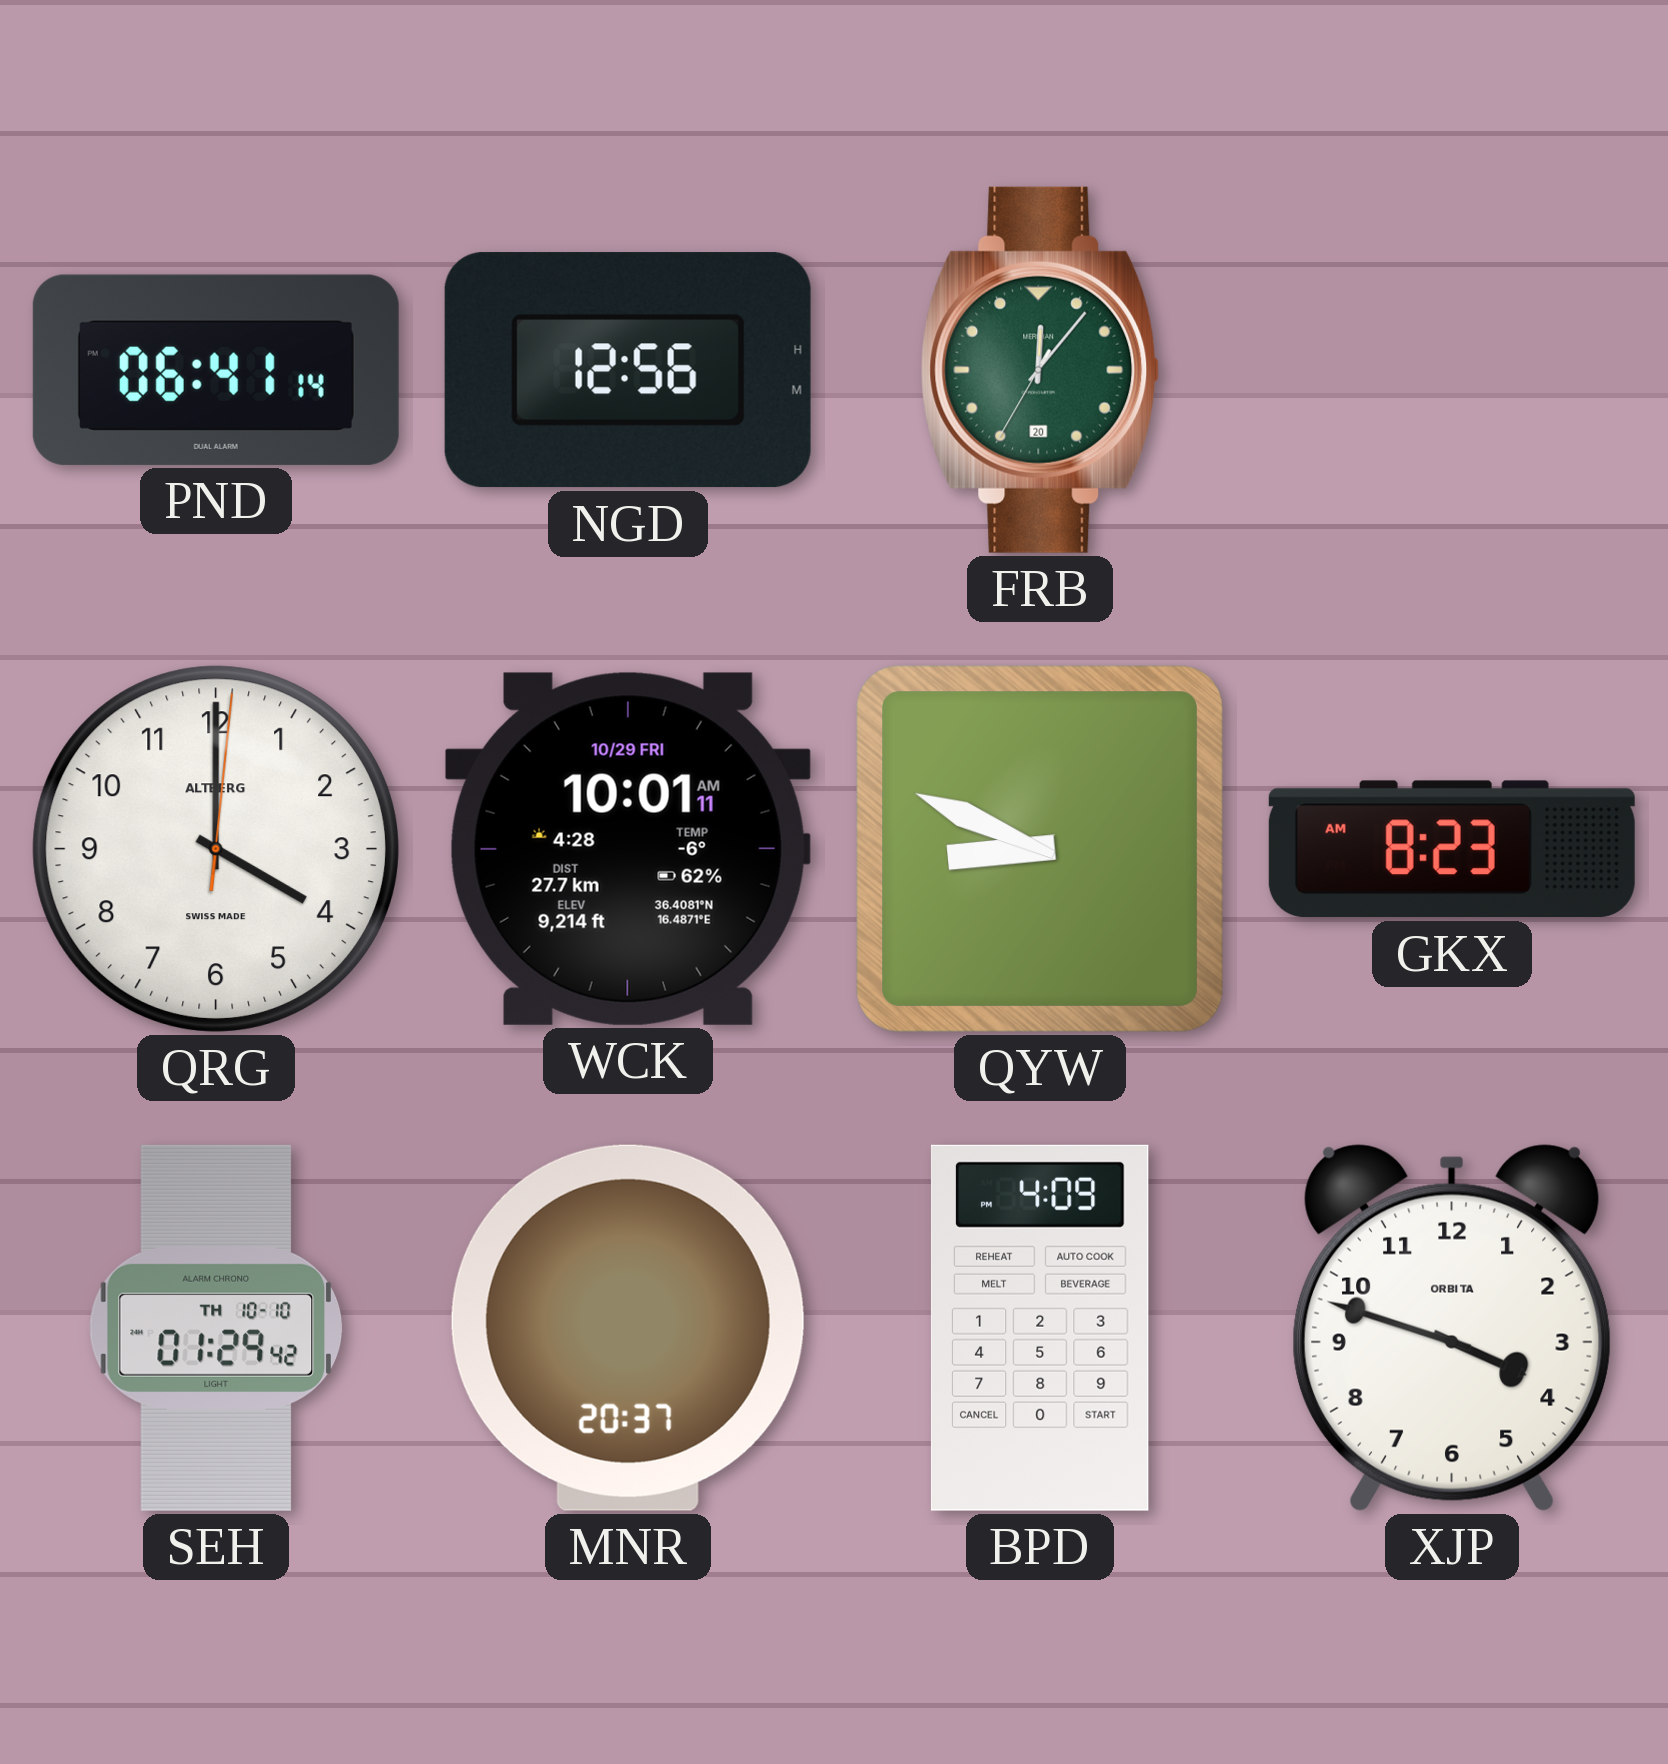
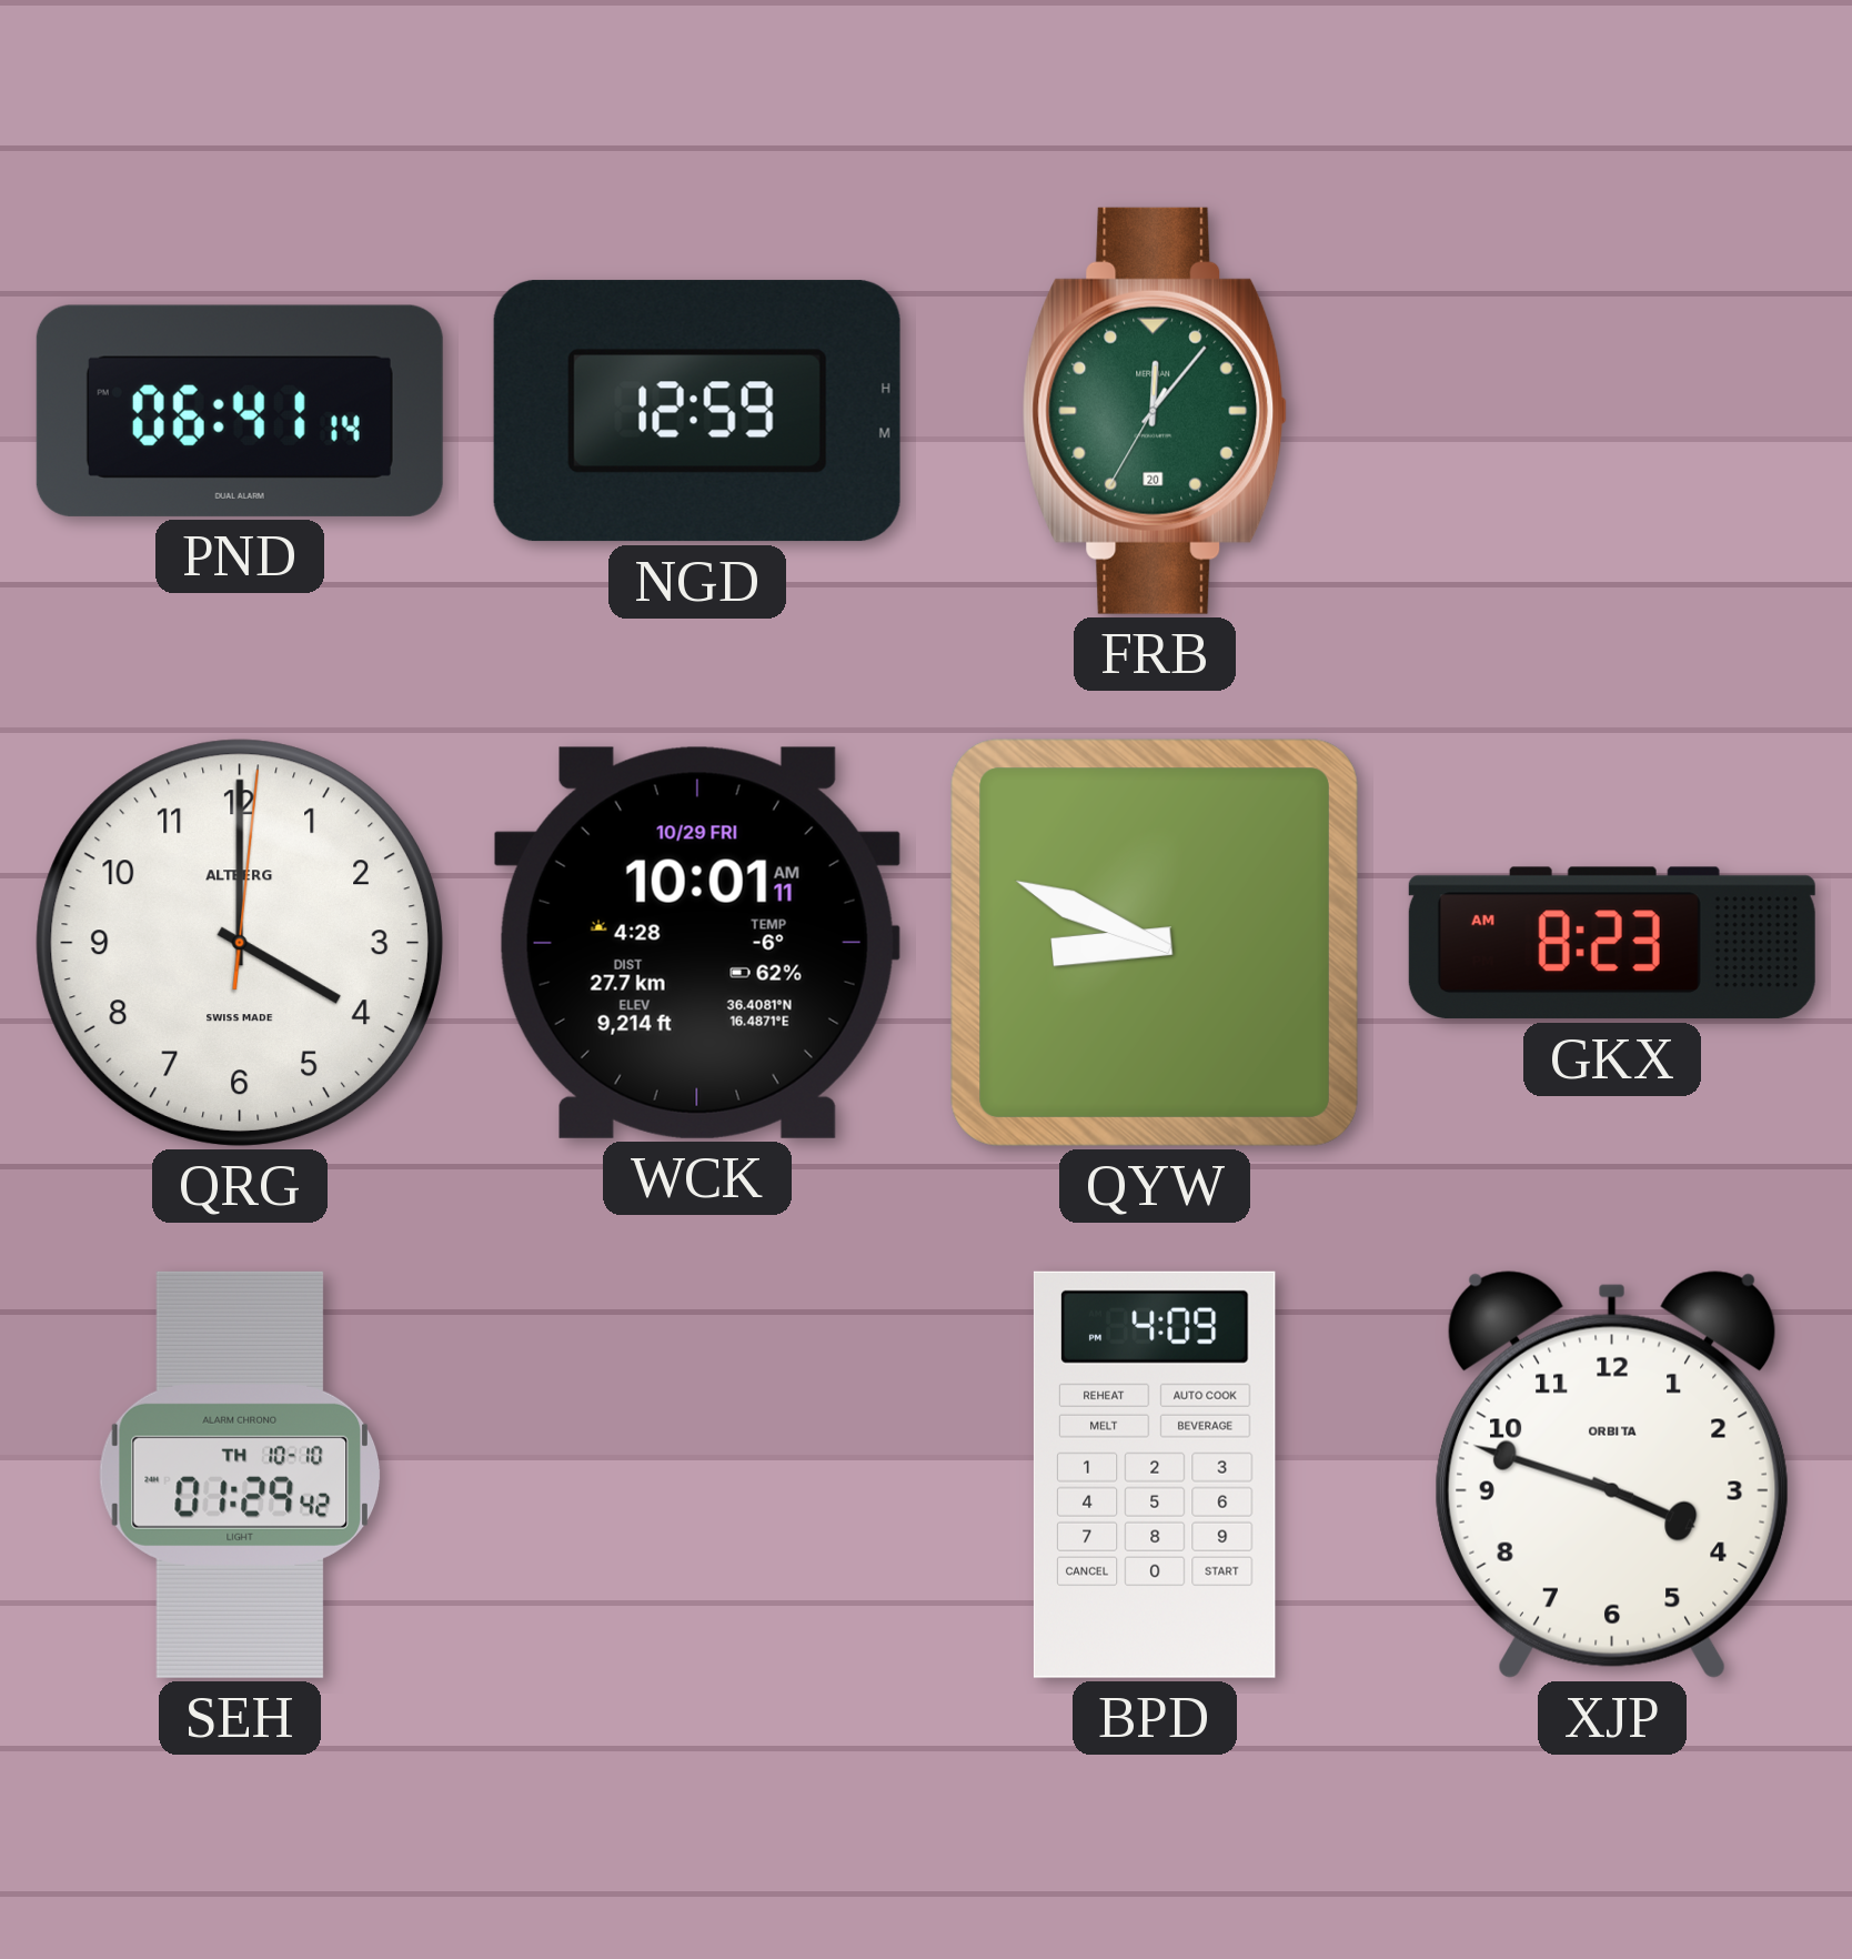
NGD: 12:56 -> 12:59
MNR: 20:37 -> none
